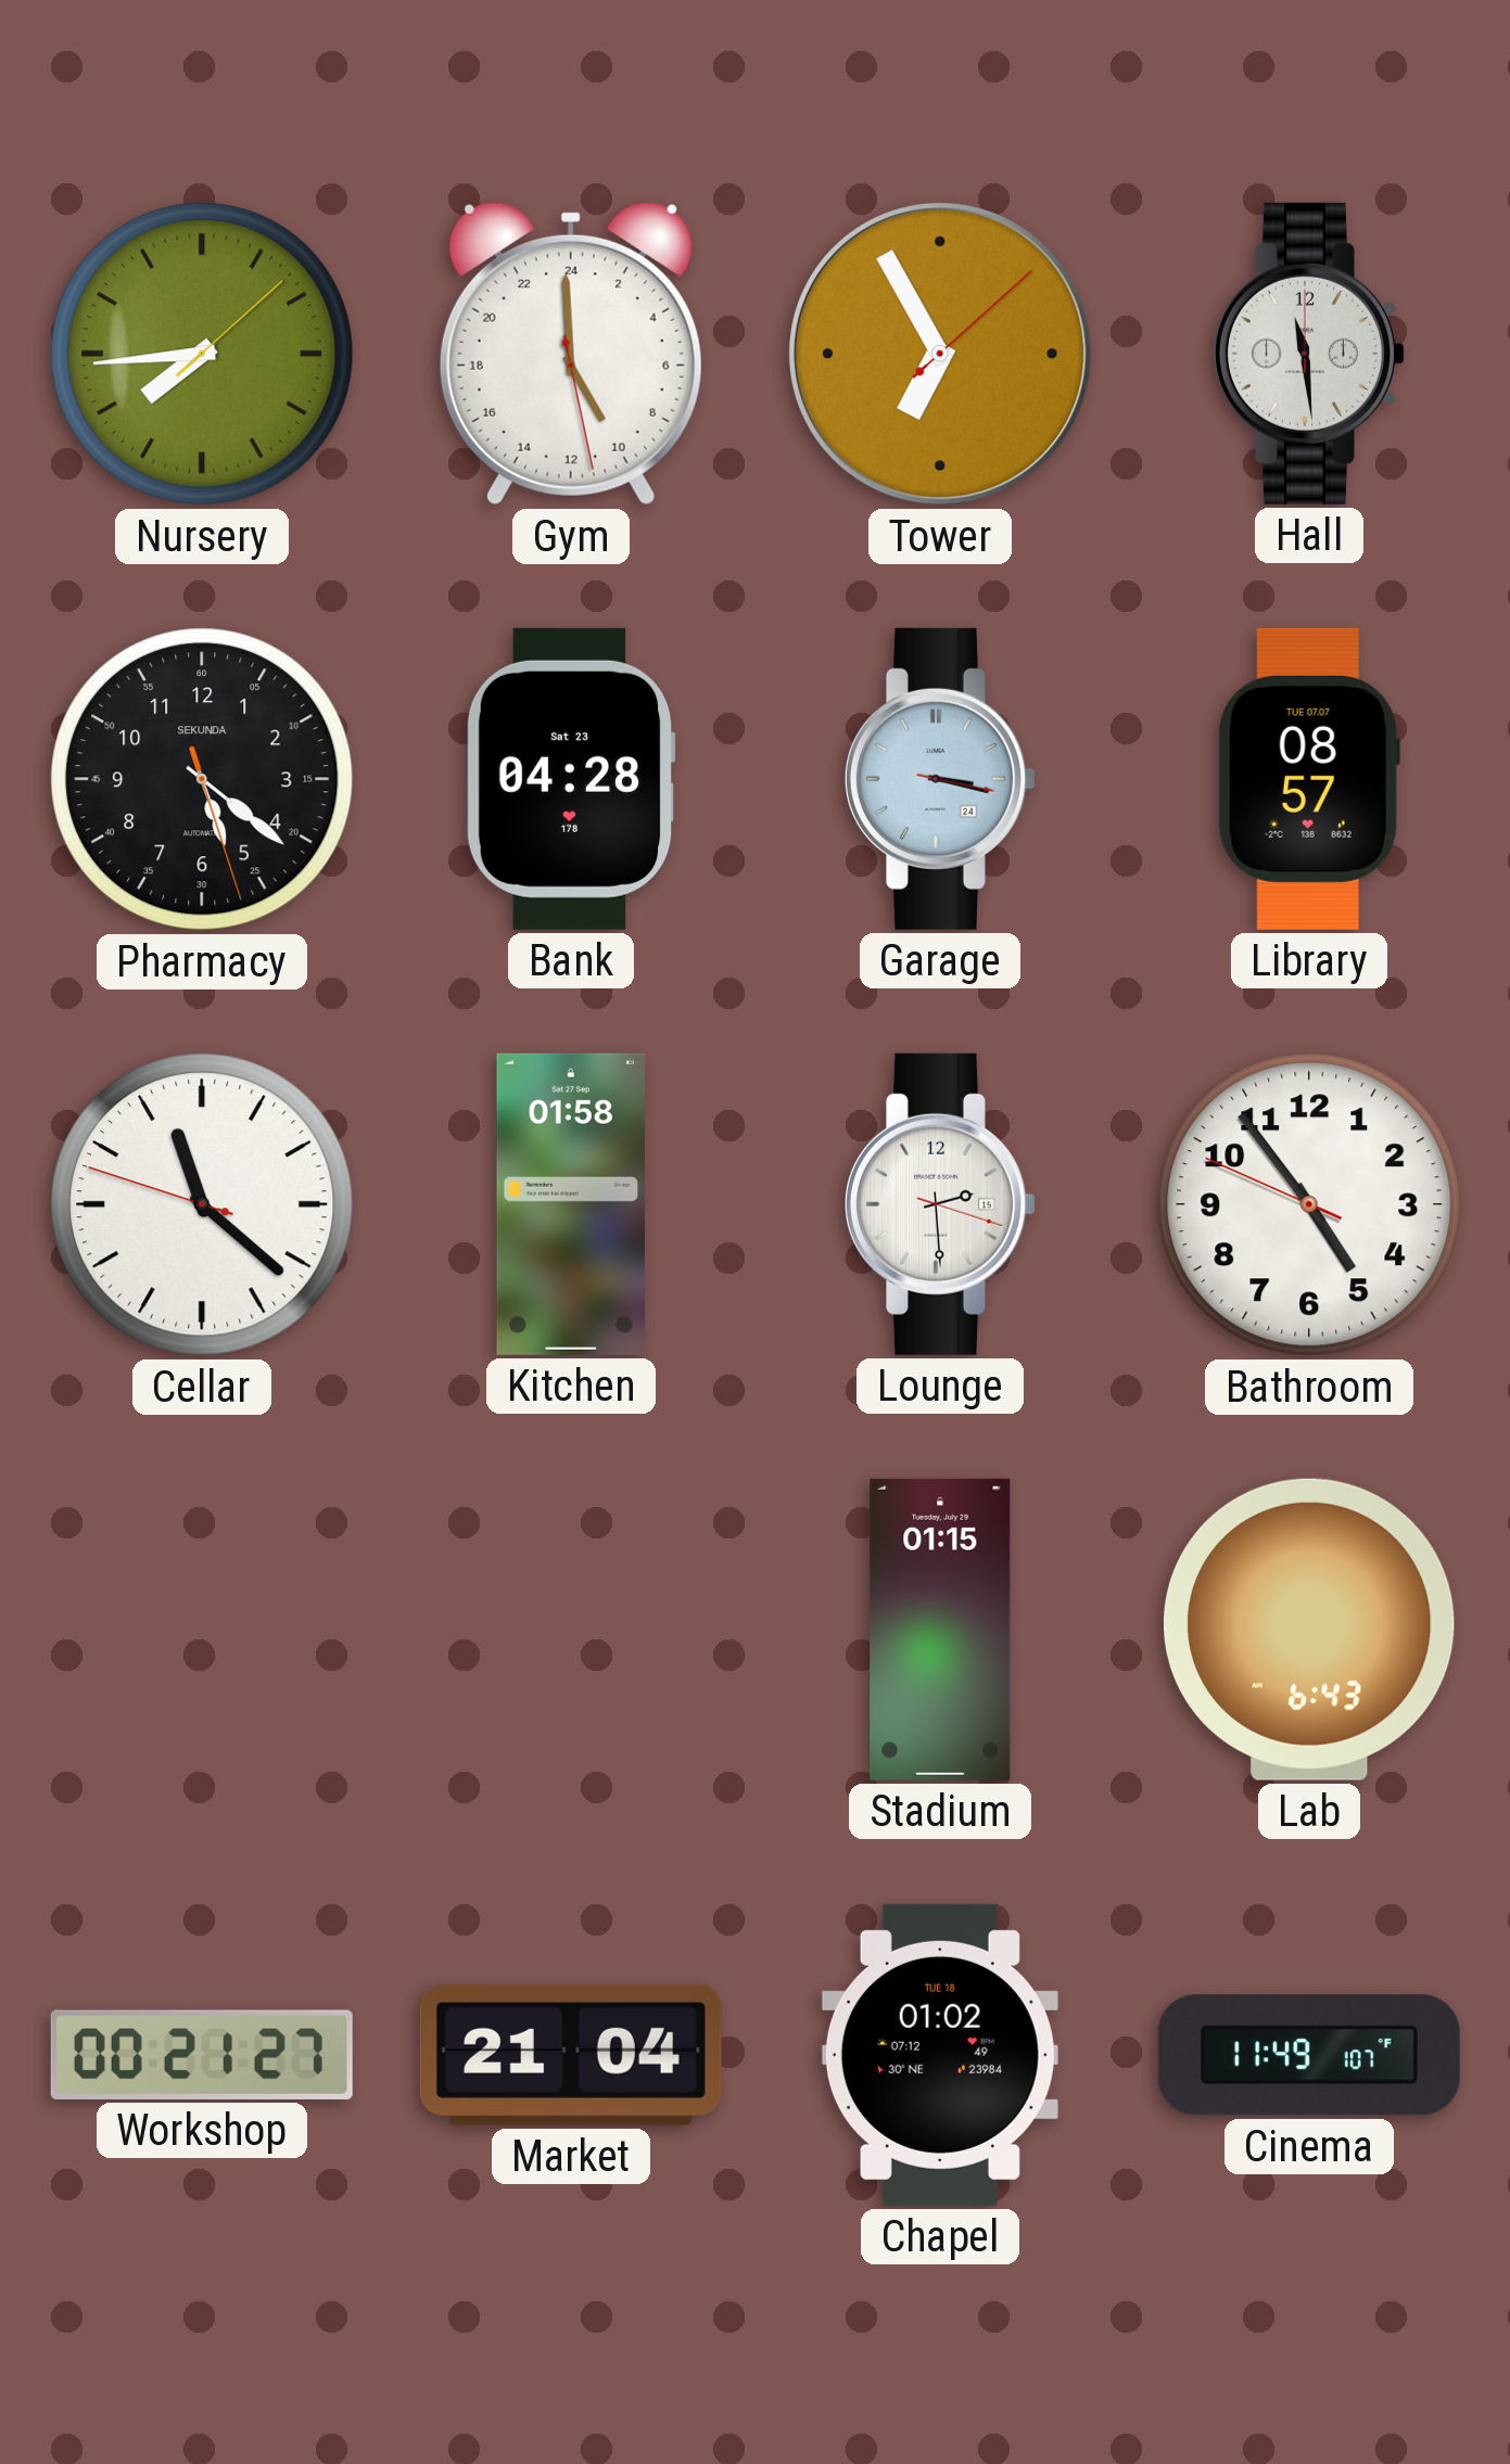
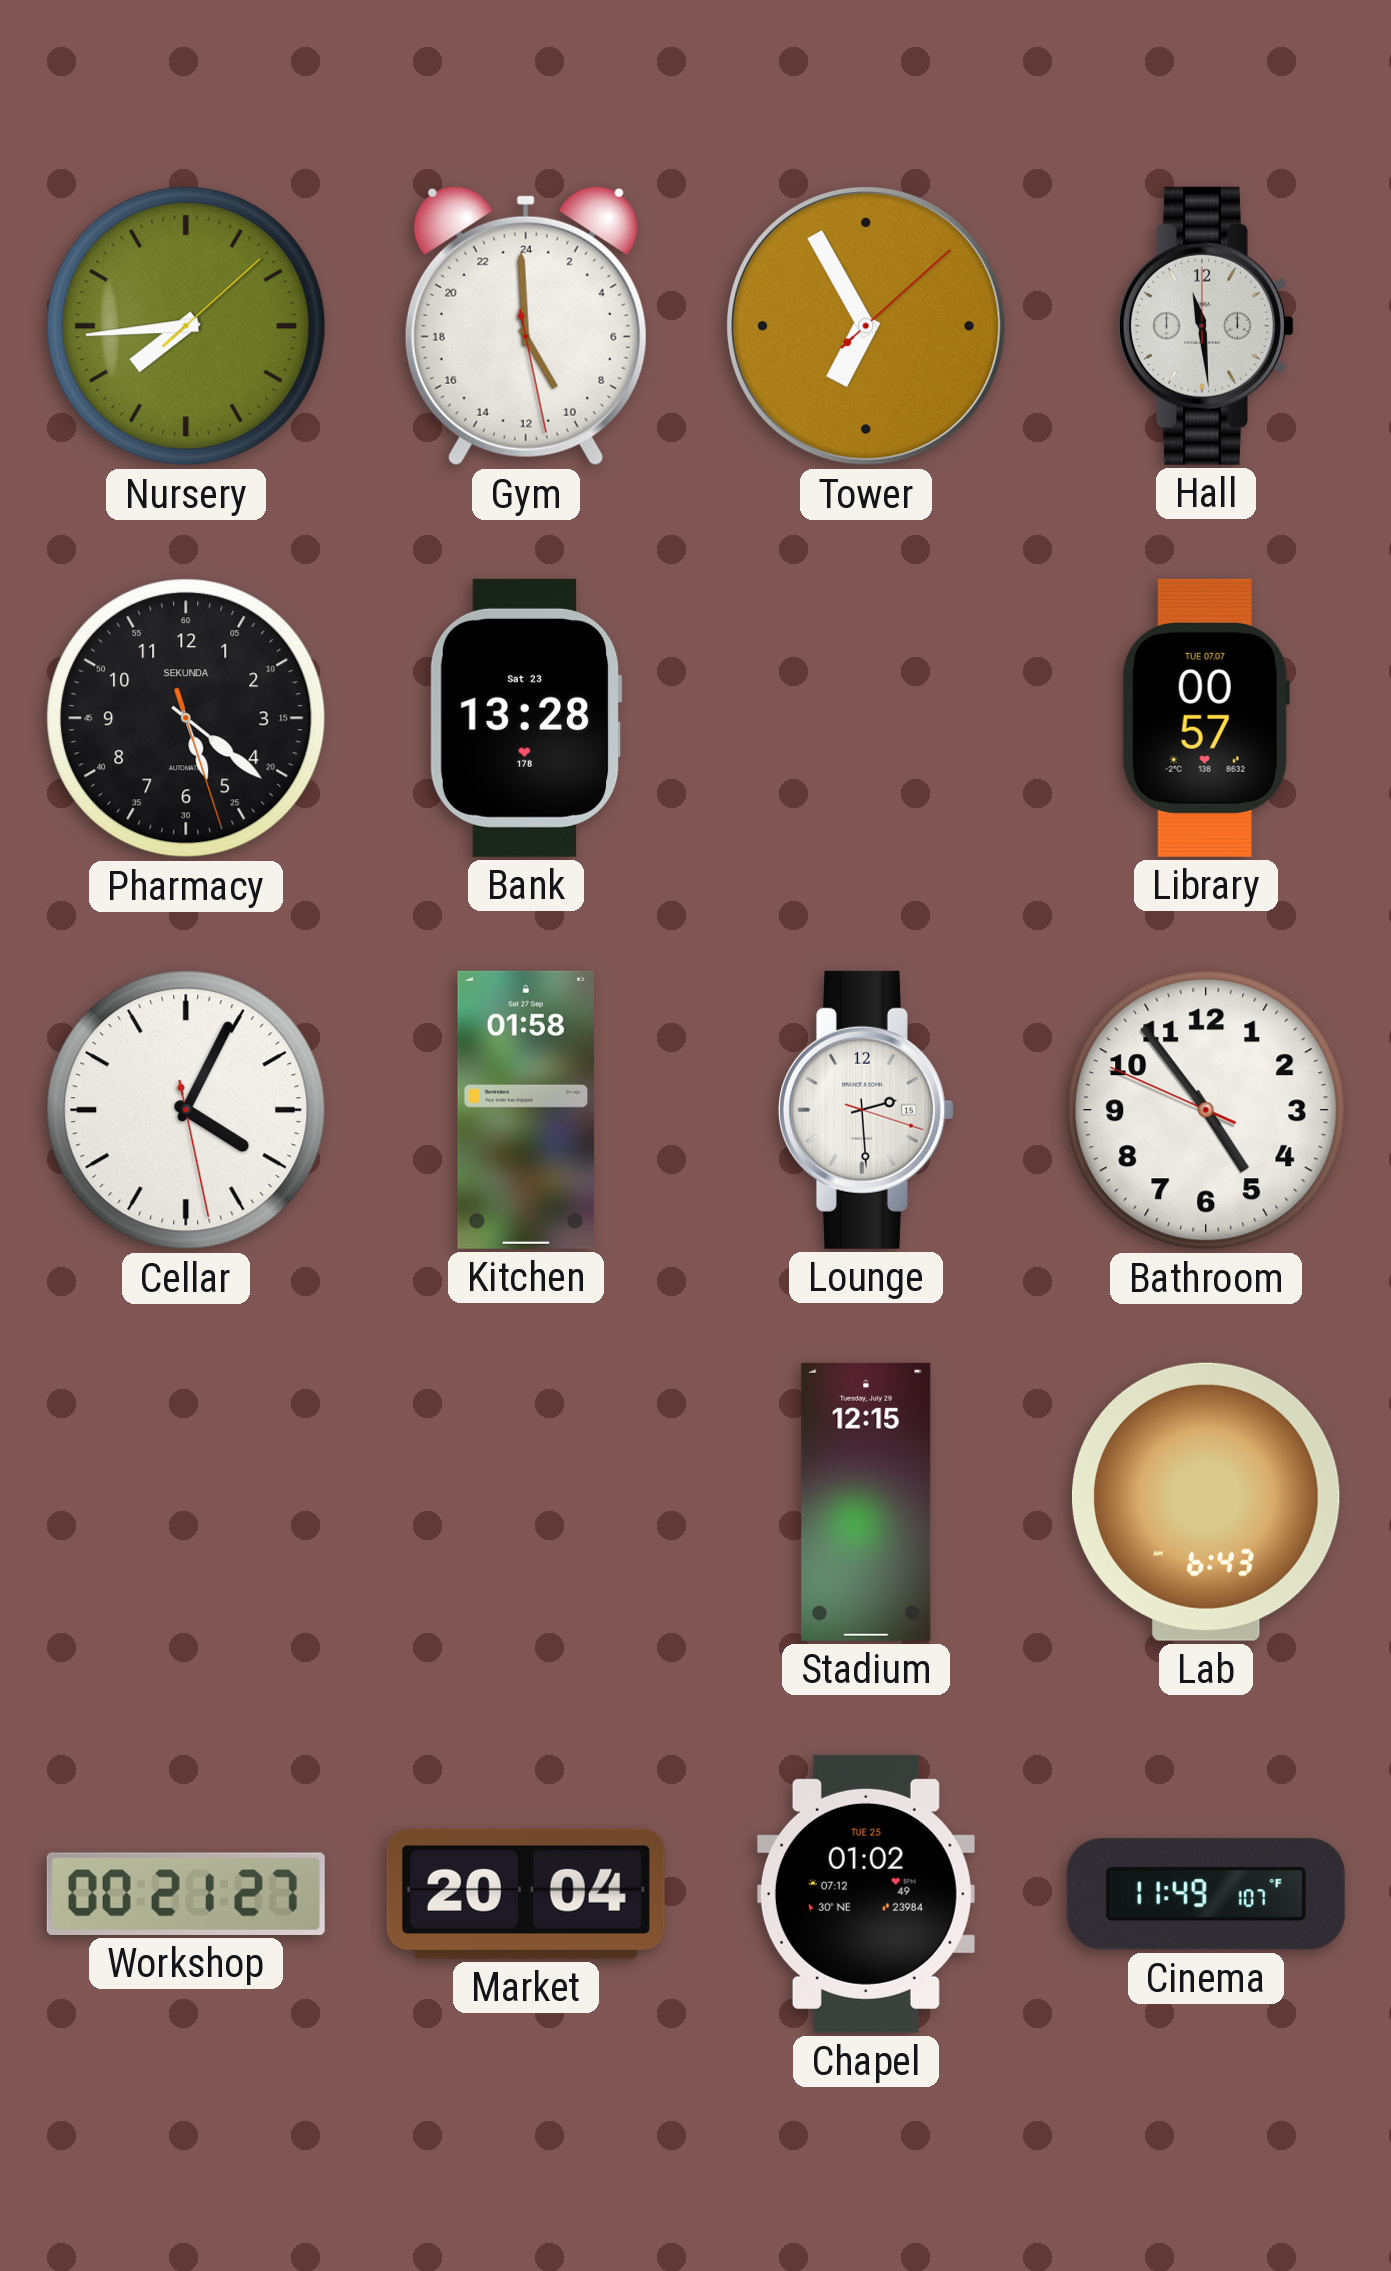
Bank: 04:28 -> 13:28
Garage: 3:17 -> none
Library: 08:57 -> 00:57
Cellar: 11:21 -> 4:04
Stadium: 01:15 -> 12:15
Market: 21:04 -> 20:04
Chapel date: TUE 18 -> TUE 25
